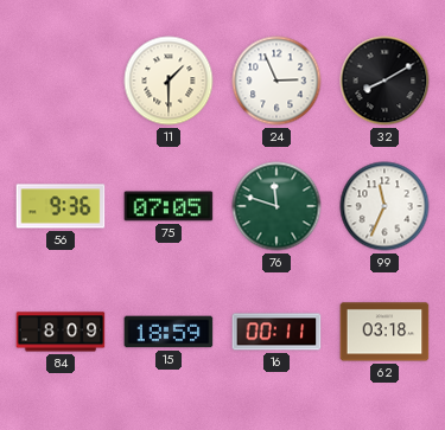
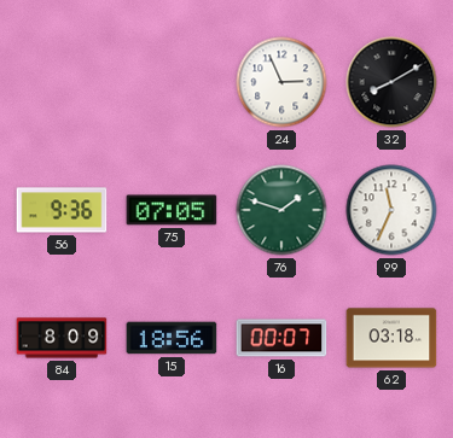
11: 1:30 -> none
76: 11:48 -> 1:48
15: 18:59 -> 18:56
16: 00:11 -> 00:07
